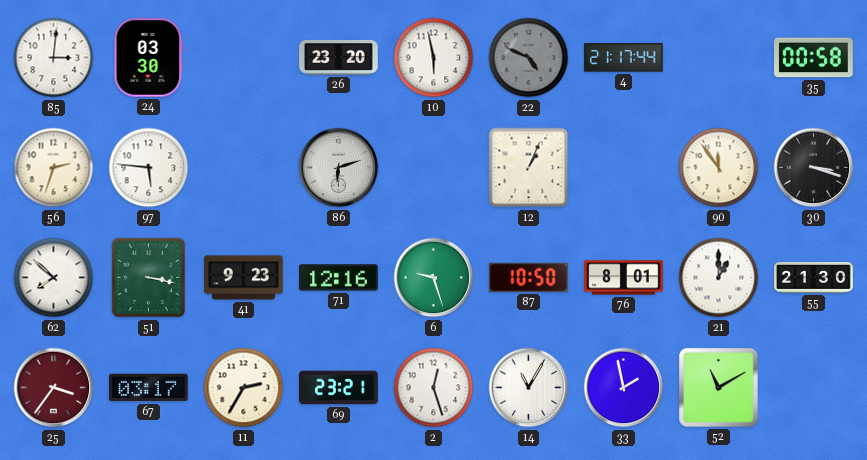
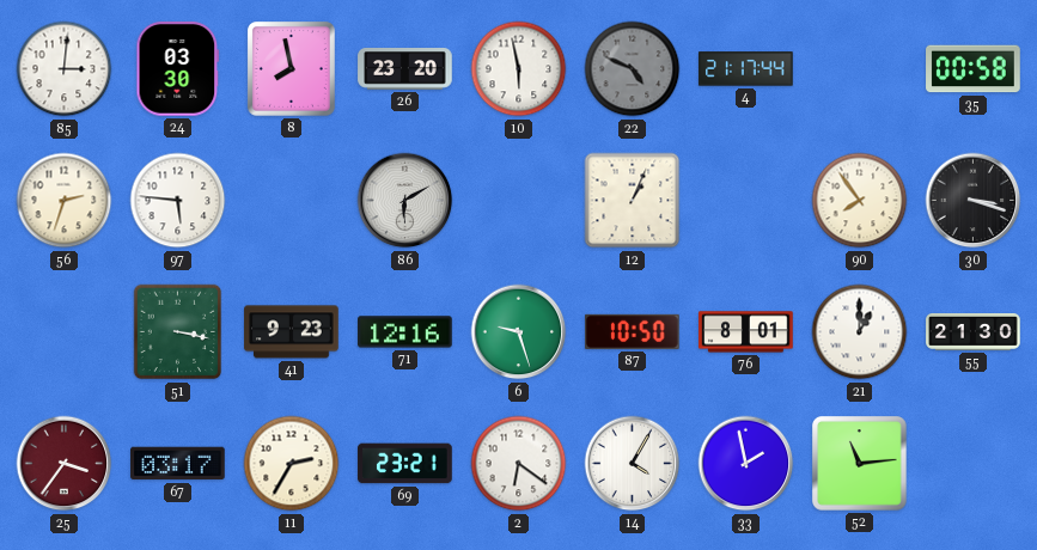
8: none -> 7:58
86: 6:12 -> 6:10
90: 11:54 -> 7:54
62: 7:52 -> none
2: 12:27 -> 6:21
14: 11:05 -> 4:05
52: 11:10 -> 11:14
